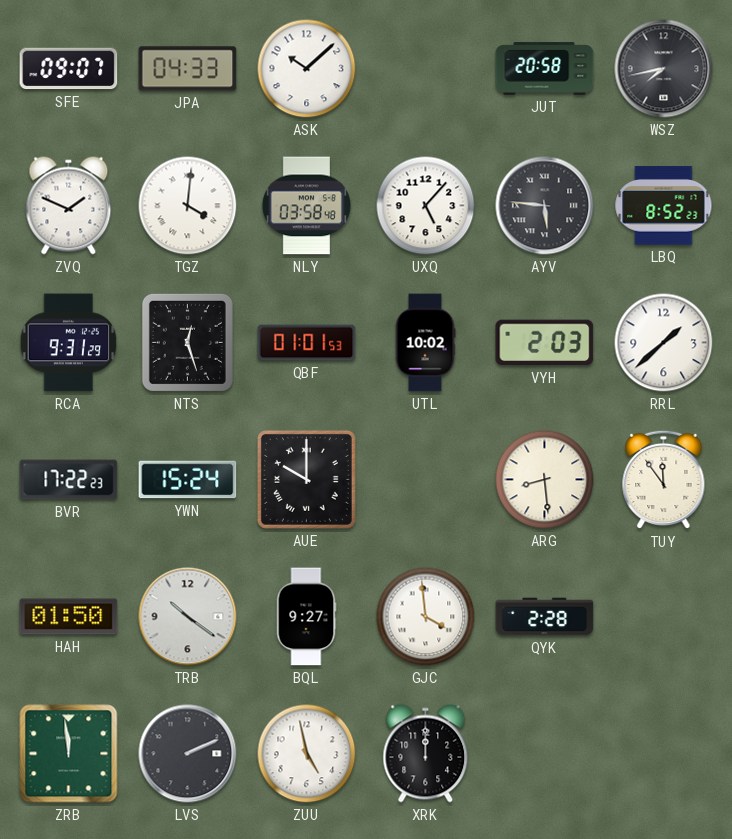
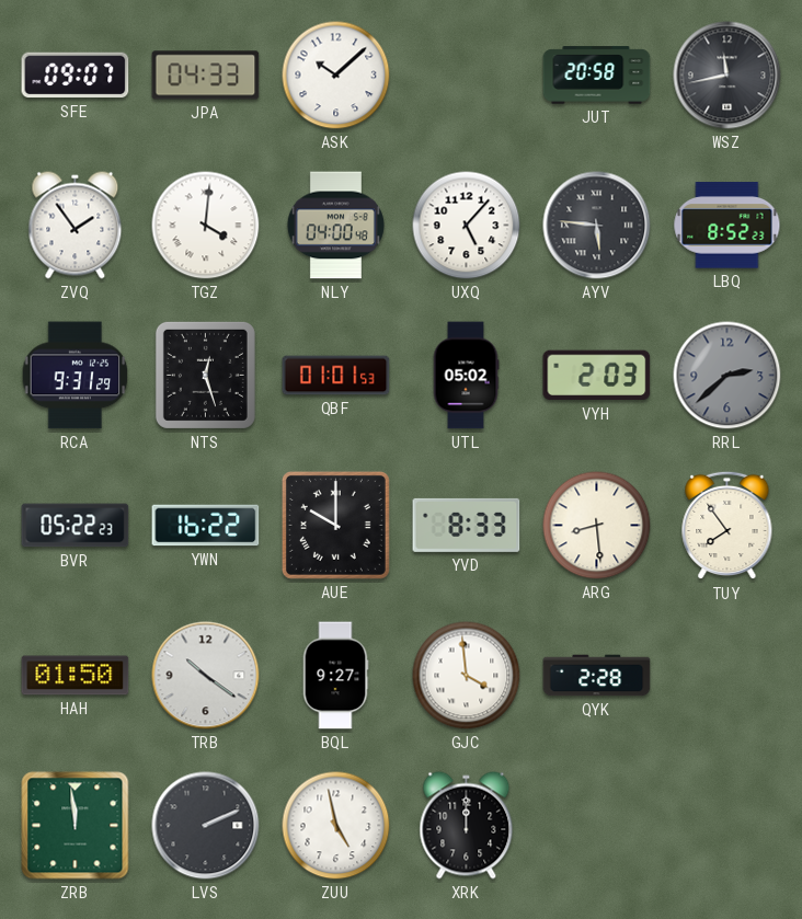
WSZ: 7:43 -> 11:43
ZVQ: 1:49 -> 1:54
NLY: 03:58 -> 04:00
UTL: 10:02 -> 05:02
RRL: 1:38 -> 2:38
RRL dial: white -> grey
BVR: 17:22 -> 05:22
YWN: 15:24 -> 16:22
YVD: none -> 8:33
TUY: 11:54 -> 7:54
